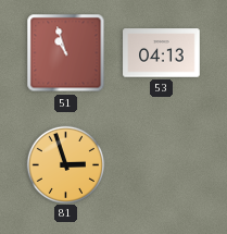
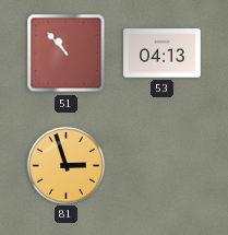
51: 10:57 -> 10:53
